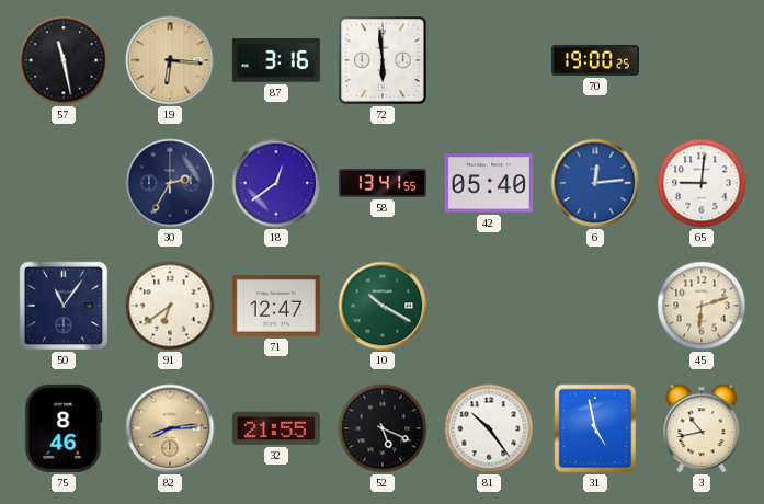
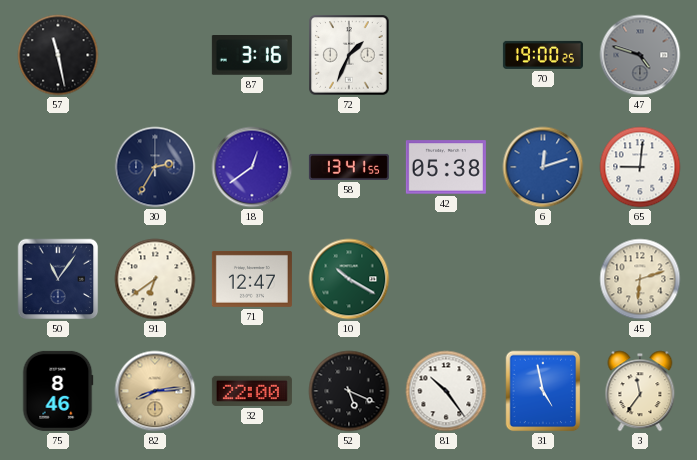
19: 6:16 -> none
72: 5:59 -> 1:34
47: none -> 4:48
42: 05:40 -> 05:38
6: 12:14 -> 12:12
32: 21:55 -> 22:00
3: 10:43 -> 11:36
